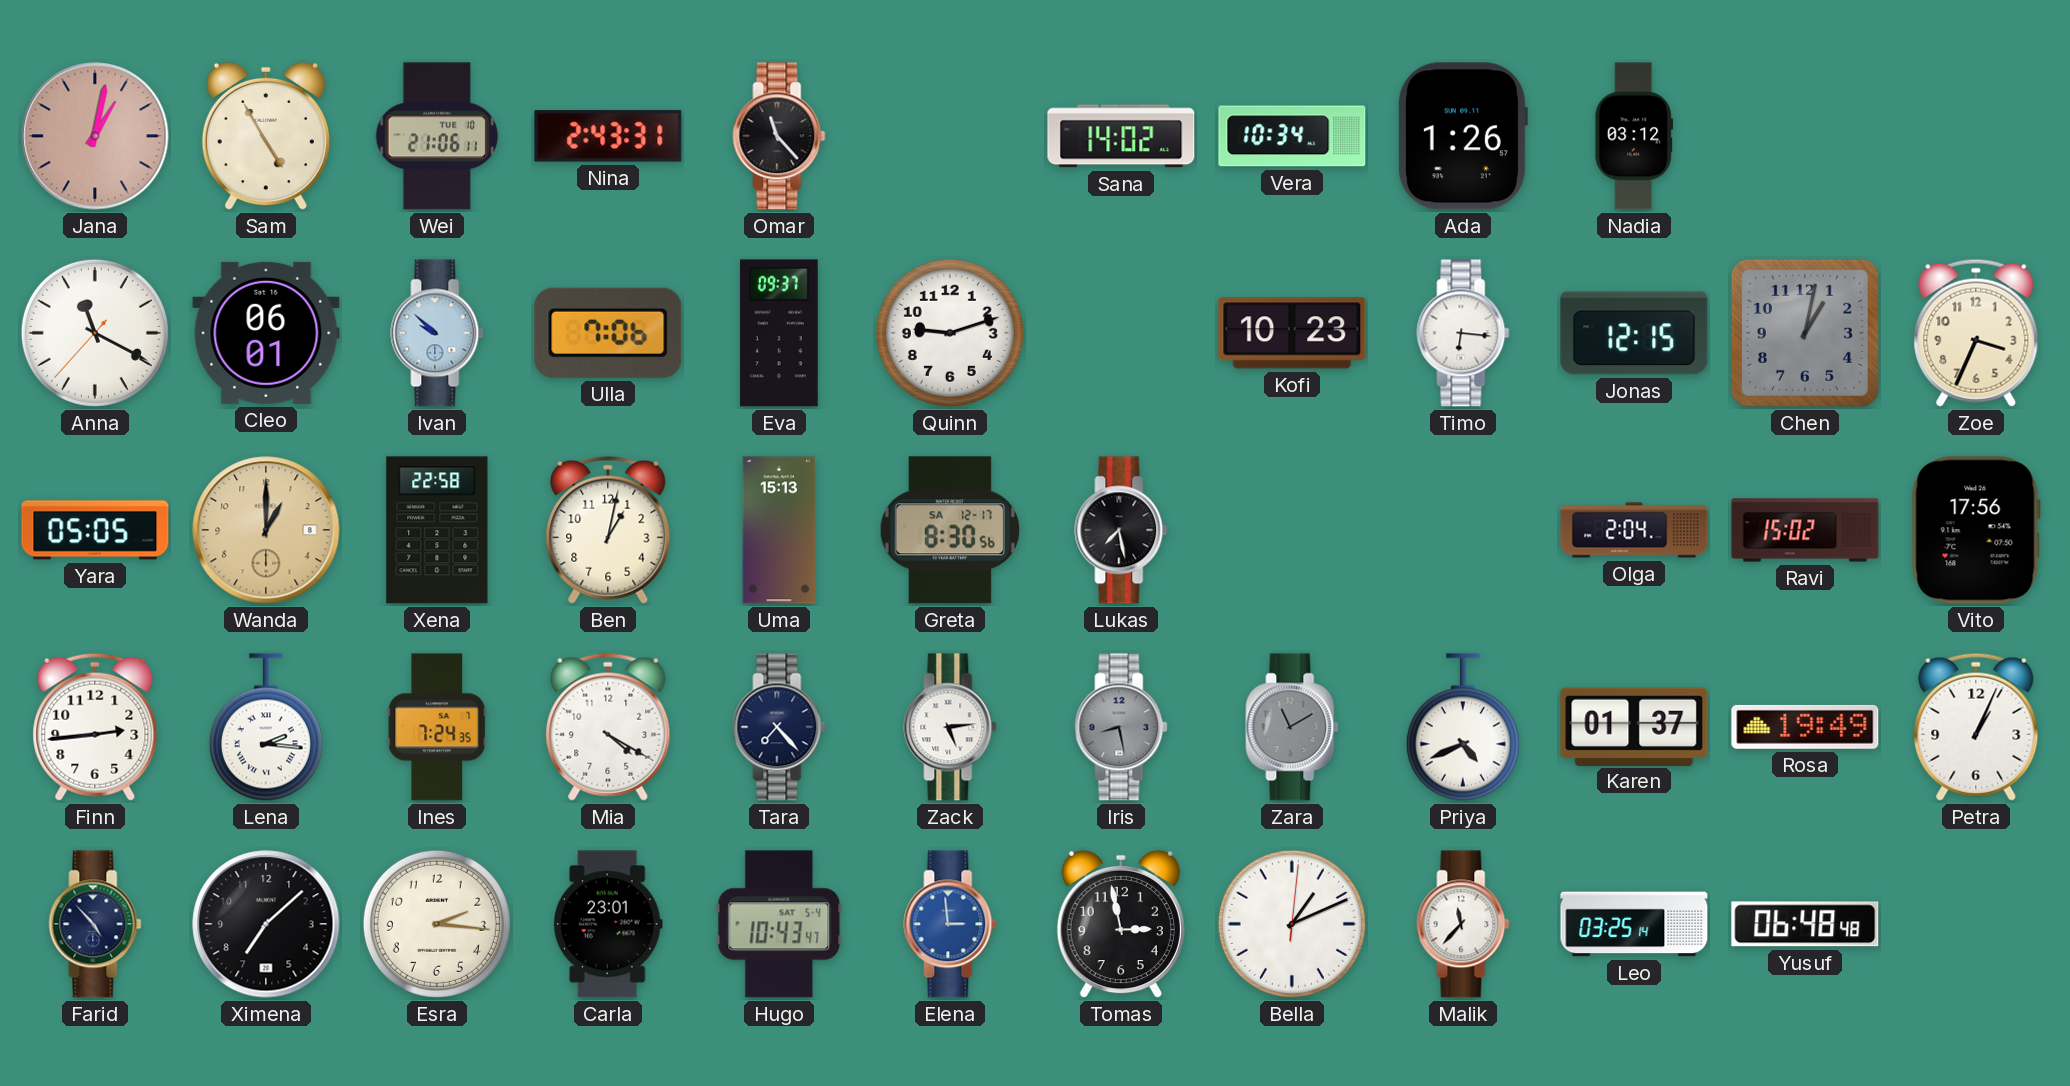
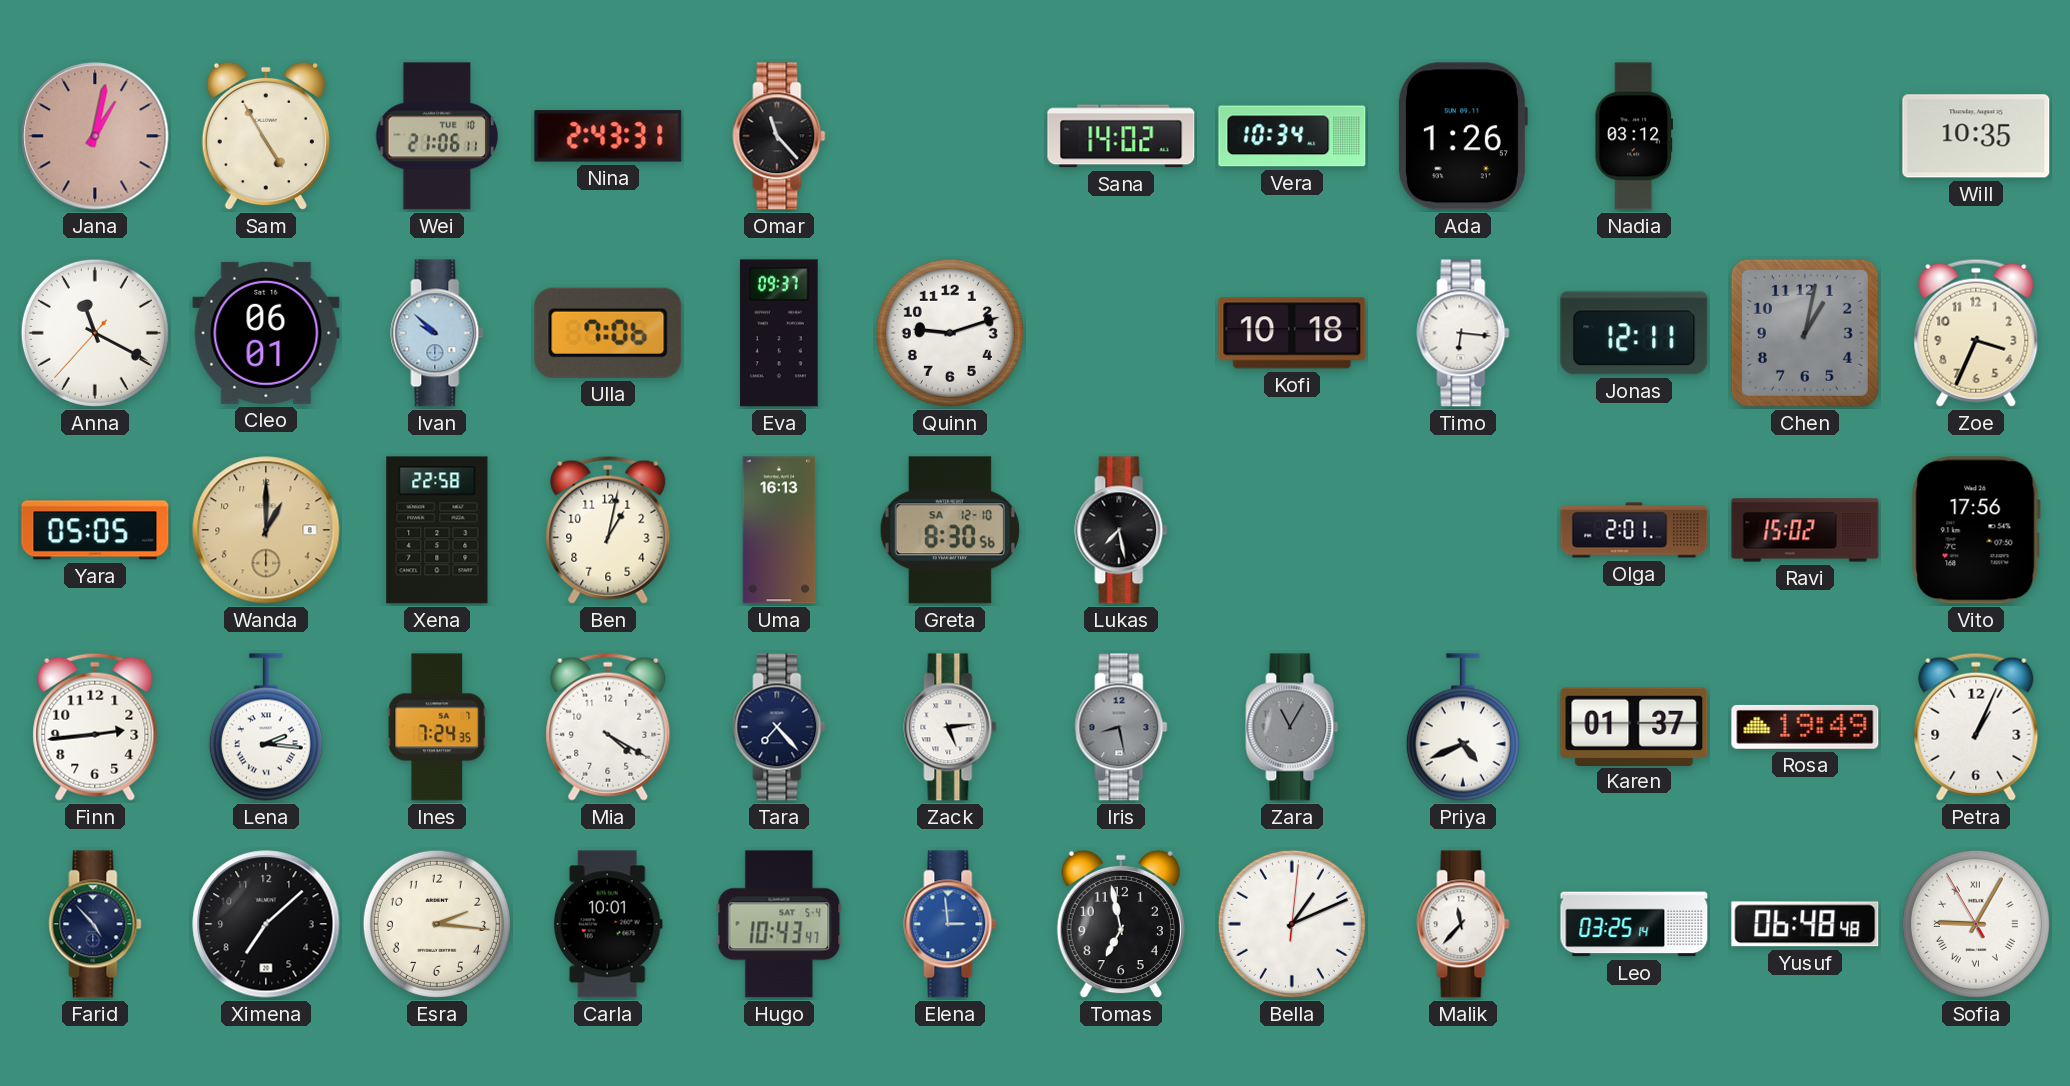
Will: none -> 10:35
Kofi: 10:23 -> 10:18
Jonas: 12:15 -> 12:11
Uma: 15:13 -> 16:13
Greta date: SA 12-17 -> SA 12-10
Olga: 2:04 -> 2:01
Zara: 11:10 -> 11:05
Carla: 23:01 -> 10:01
Tomas: 2:58 -> 6:58
Sofia: none -> 9:04
